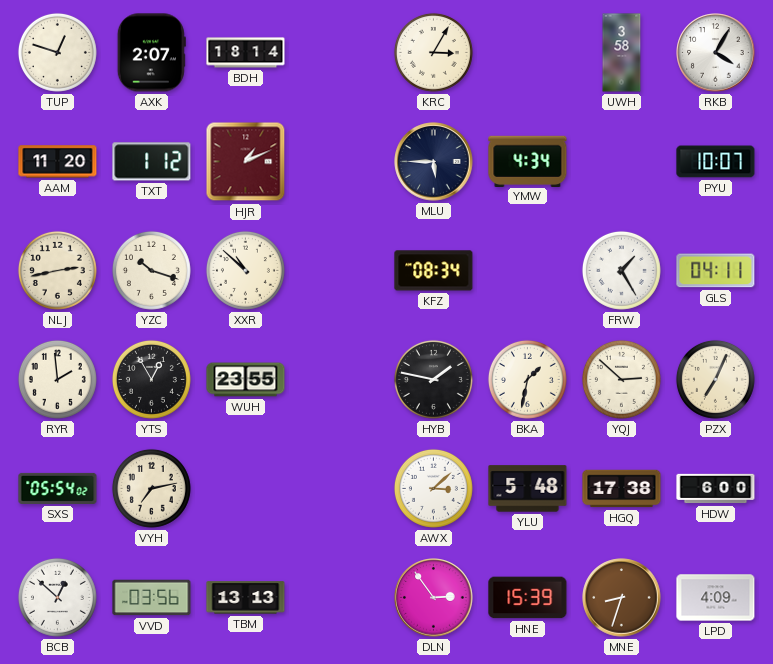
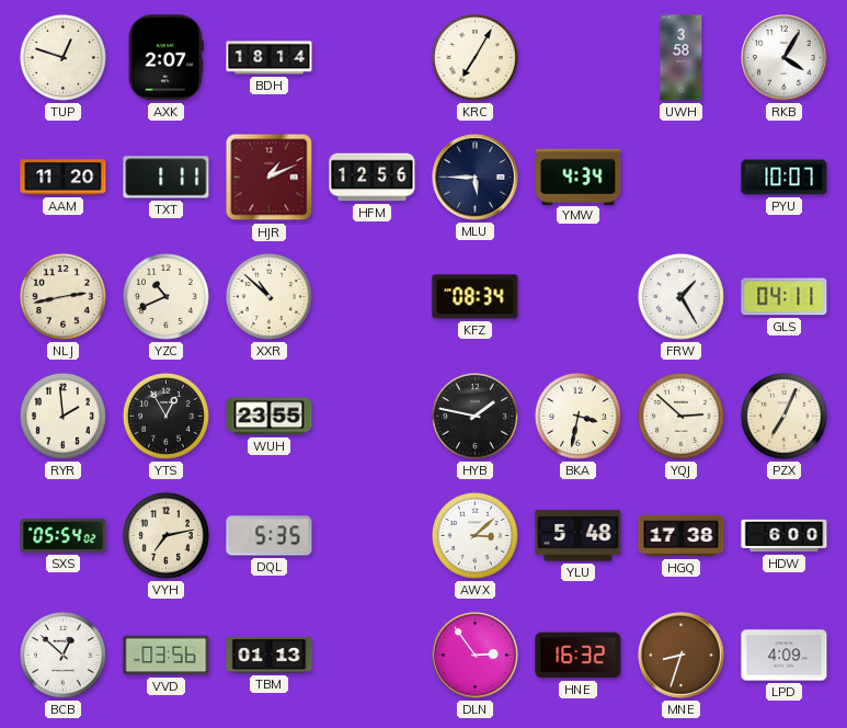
KRC: 3:05 -> 7:05
TXT: 1:12 -> 1:11
HFM: none -> 12:56
YZC: 10:18 -> 10:41
BKA: 1:32 -> 3:32
DQL: none -> 5:35
TBM: 13:13 -> 01:13
HNE: 15:39 -> 16:32
